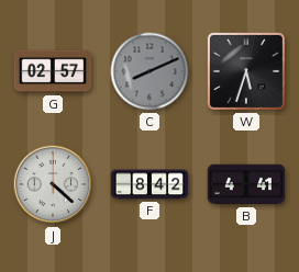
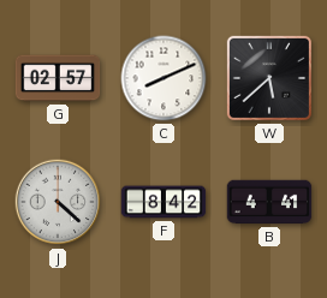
C dial: grey -> white
W: 5:33 -> 5:38
